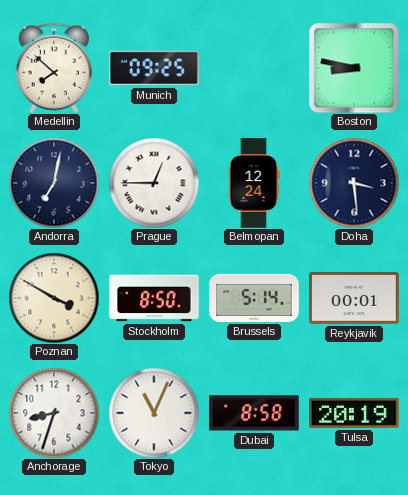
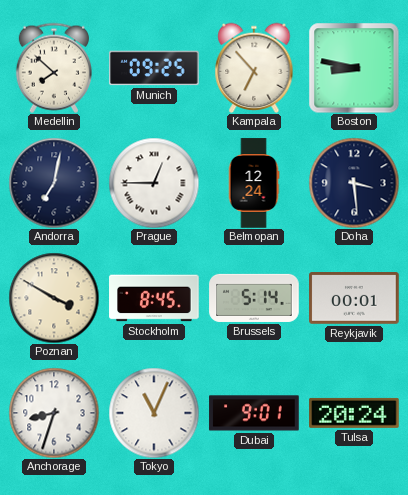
Kampala: none -> 6:53
Stockholm: 8:50 -> 8:45
Dubai: 8:58 -> 9:01
Tulsa: 20:19 -> 20:24
